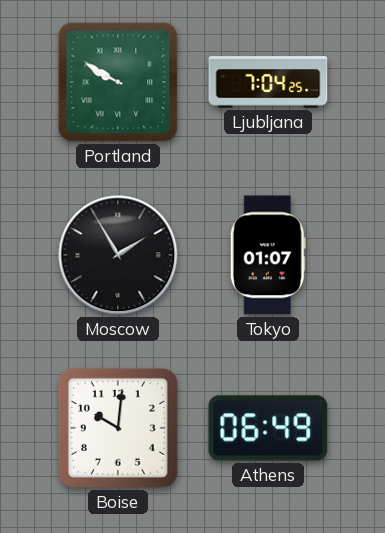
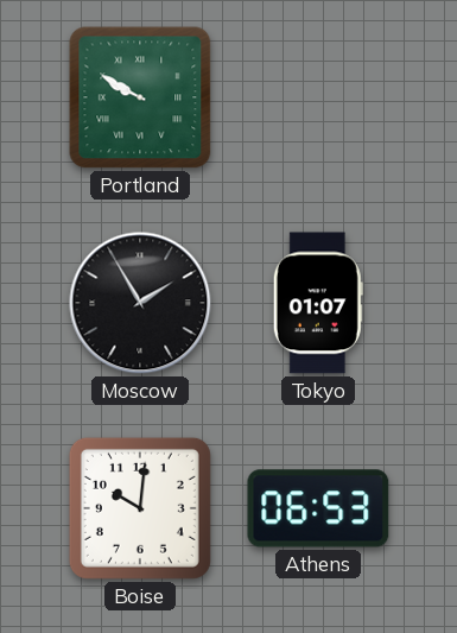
Ljubljana: 7:04 -> none
Athens: 06:49 -> 06:53
